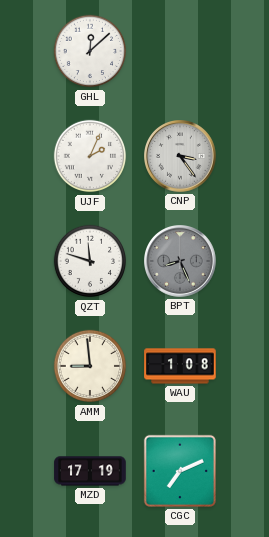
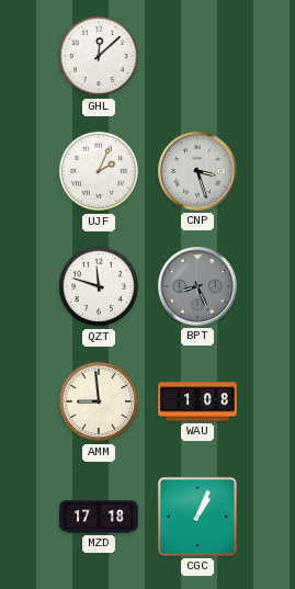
CNP: 3:24 -> 3:27
MZD: 17:19 -> 17:18
CGC: 7:11 -> 1:04
